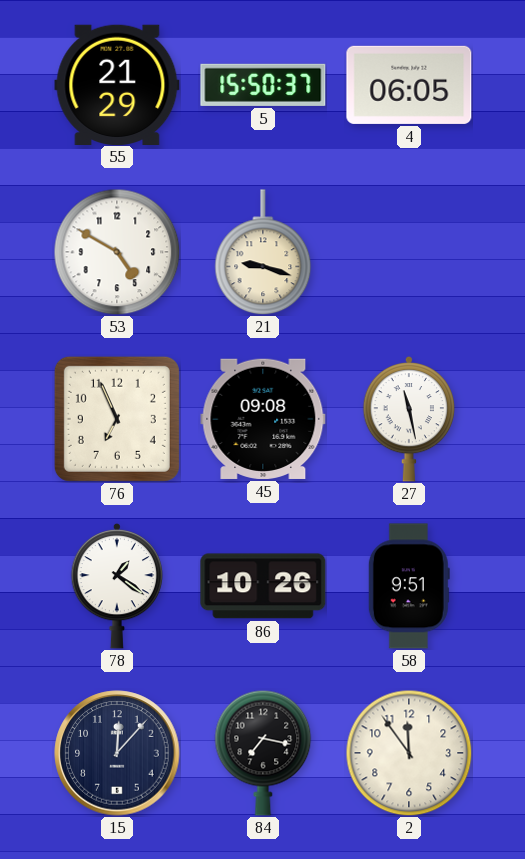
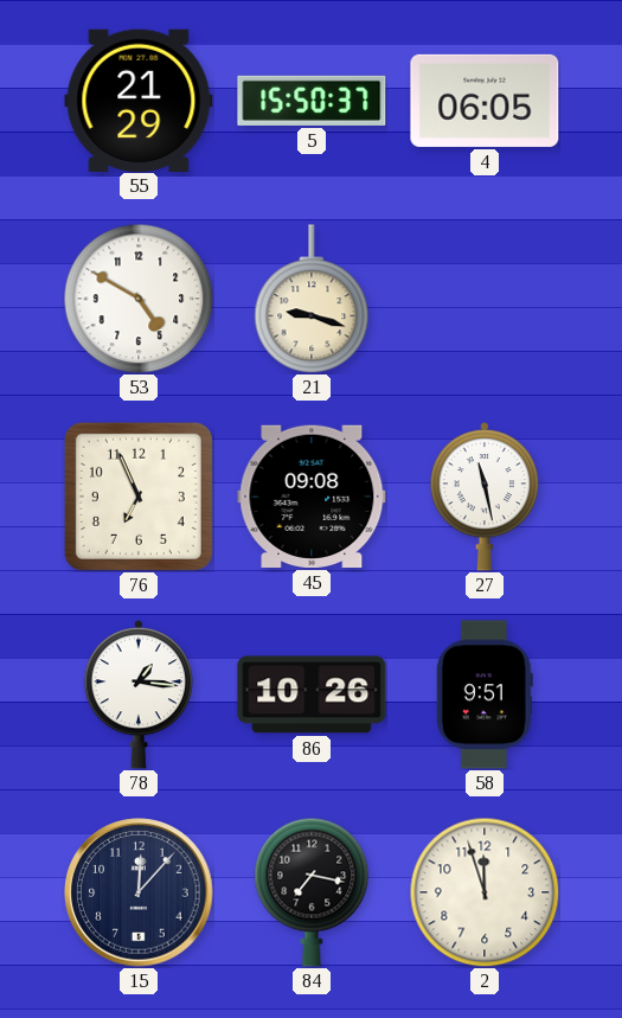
78: 1:21 -> 1:16
2: 11:54 -> 11:57
